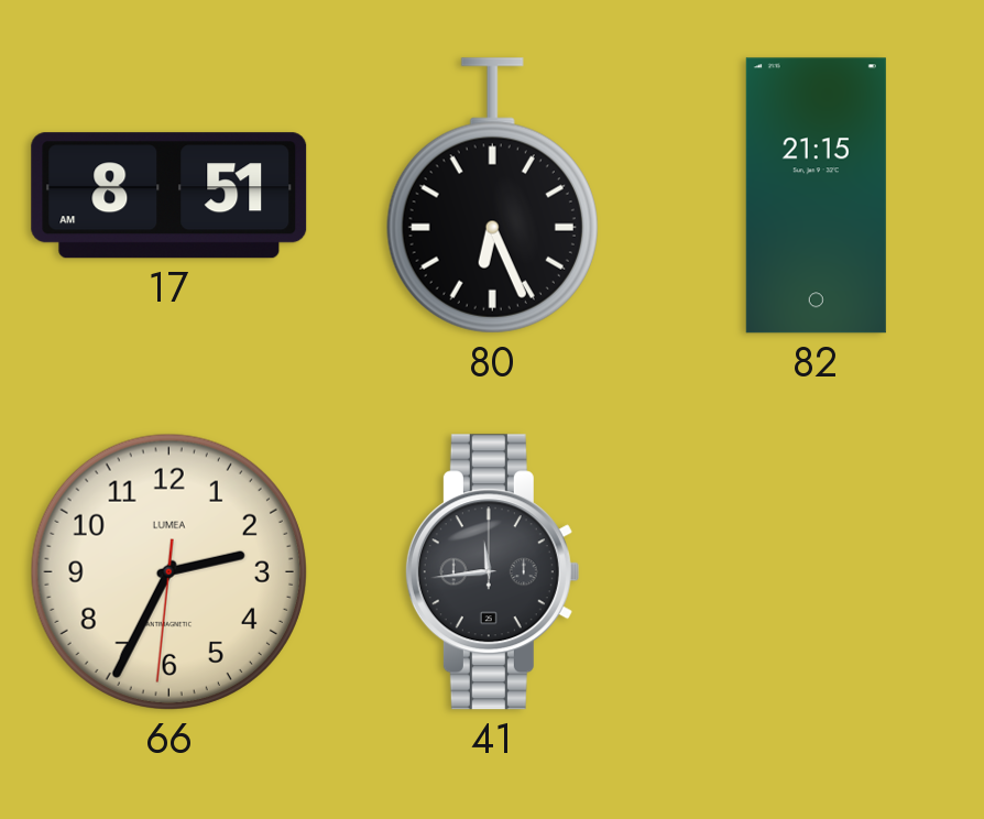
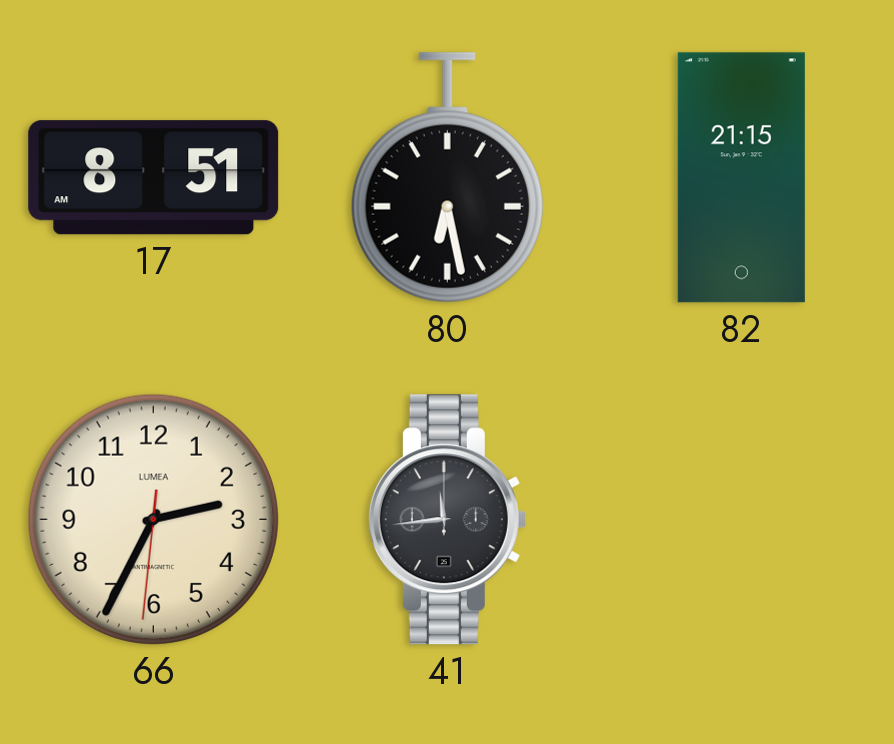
80: 6:26 -> 6:28
